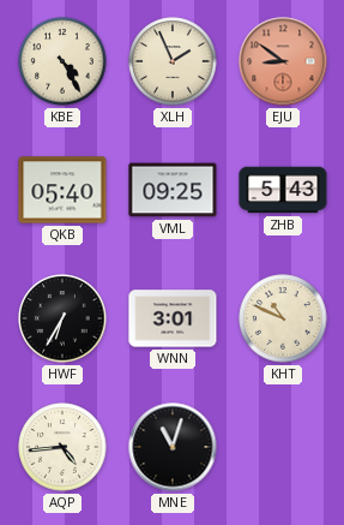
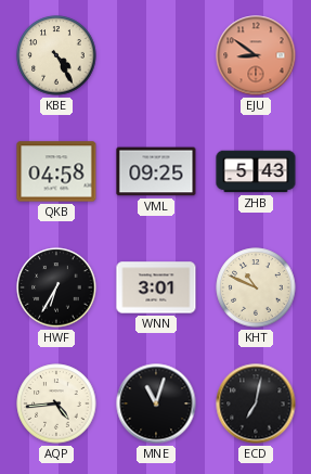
XLH: 1:56 -> none
QKB: 05:40 -> 04:58
ECD: none -> 7:02
